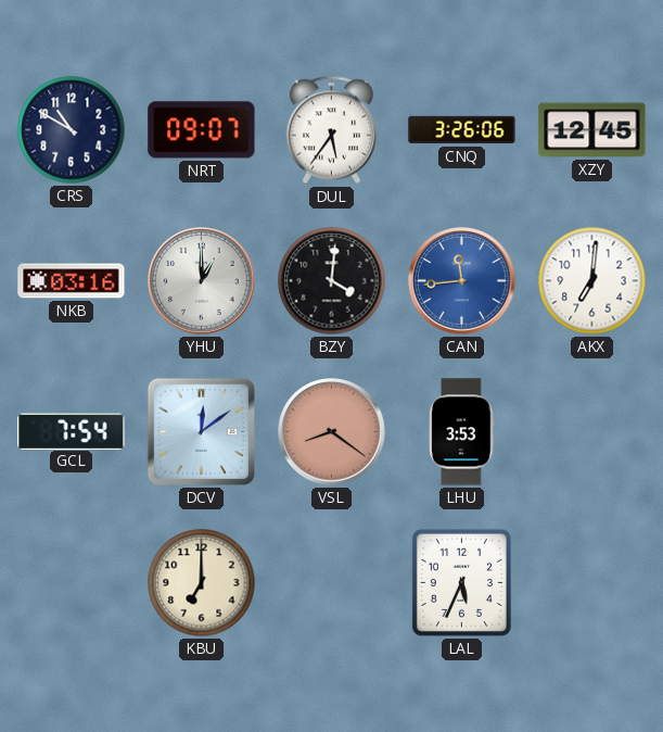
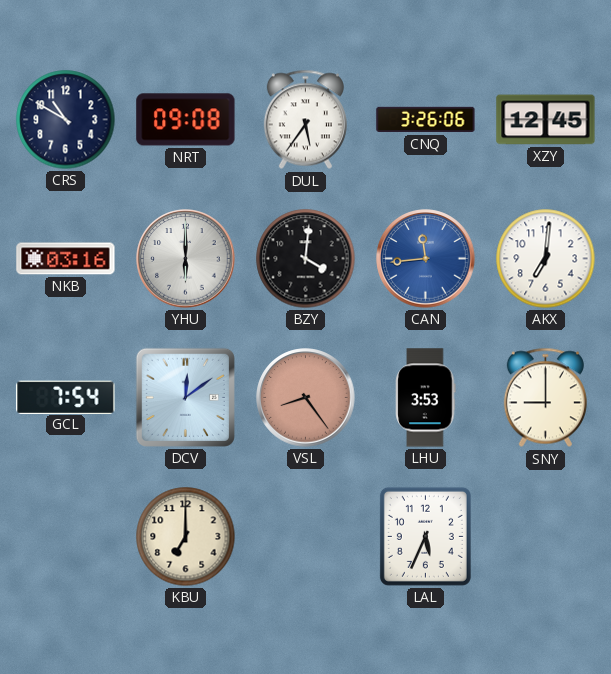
NRT: 09:07 -> 09:08
YHU: 1:00 -> 6:00
VSL: 8:21 -> 8:24
SNY: none -> 9:00
